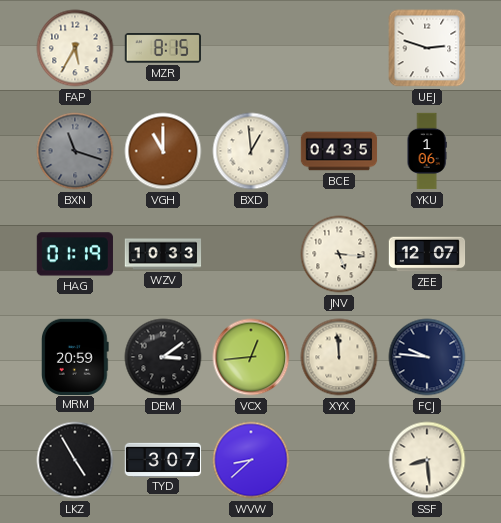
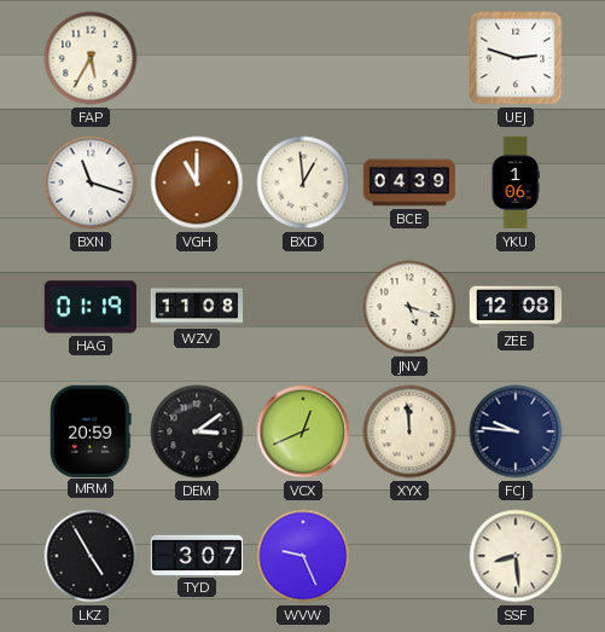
MZR: 8:15 -> none
BXN dial: grey -> white
BCE: 04:35 -> 04:39
WZV: 10:33 -> 11:08
JNV: 5:16 -> 5:18
ZEE: 12:07 -> 12:08
VCX: 12:44 -> 12:41
WVW: 8:38 -> 9:26
